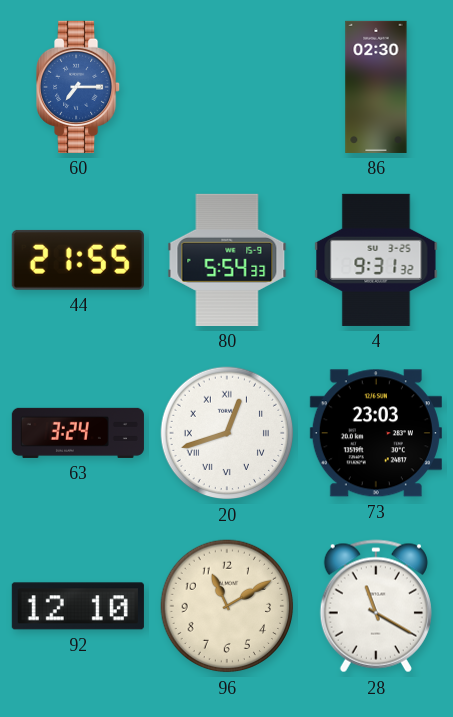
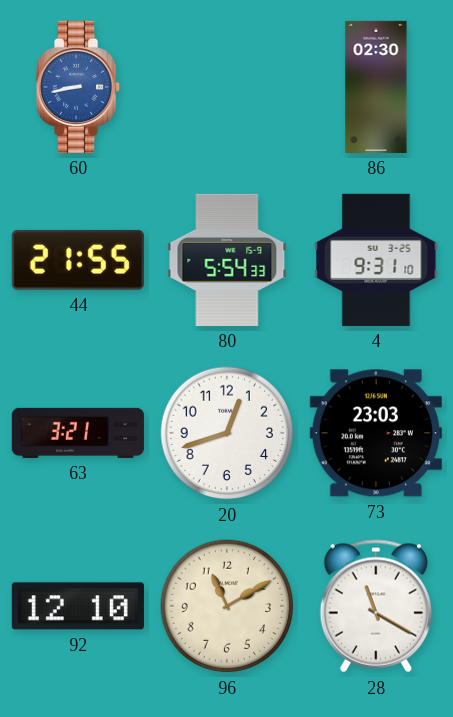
60: 7:15 -> 8:43
4: 9:31:32 -> 9:31:10
63: 3:24 -> 3:21
20 numerals: Roman -> Arabic
